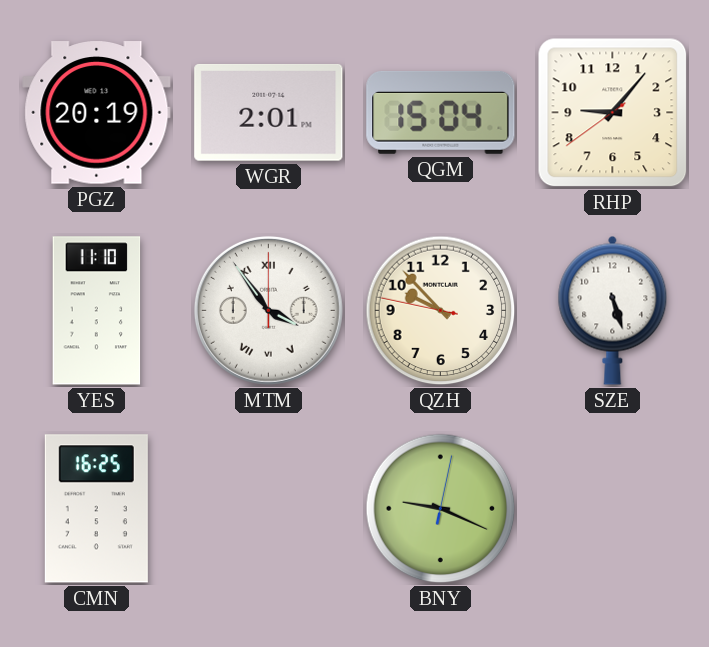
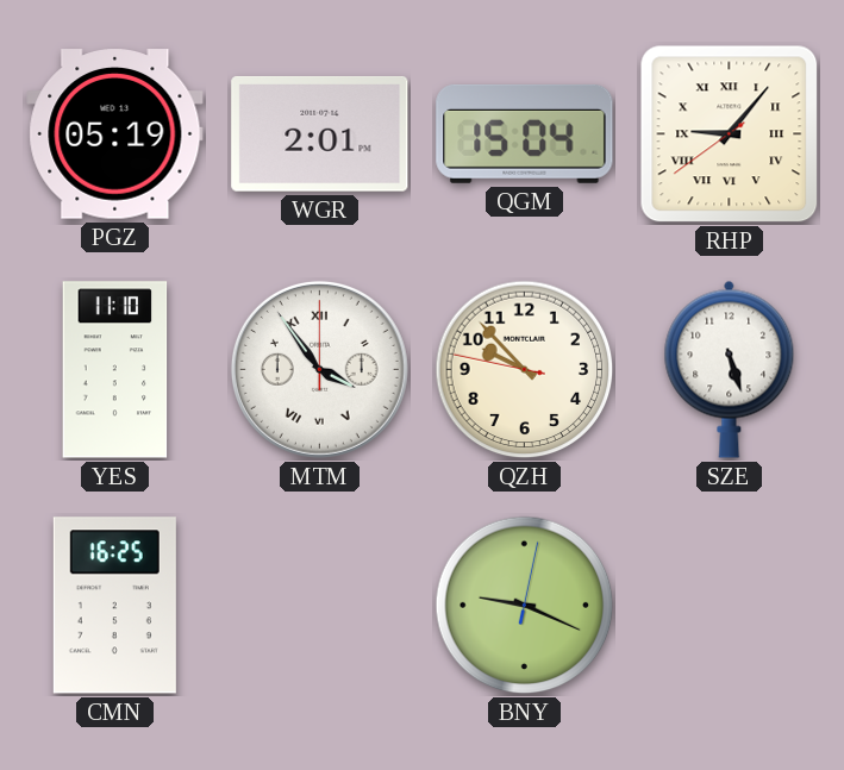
PGZ: 20:19 -> 05:19
RHP numerals: Arabic -> Roman
